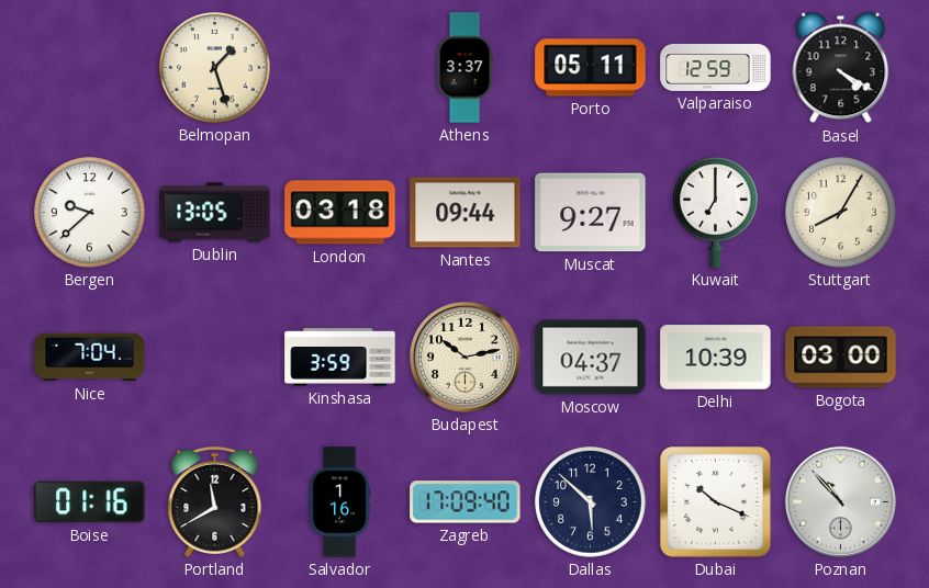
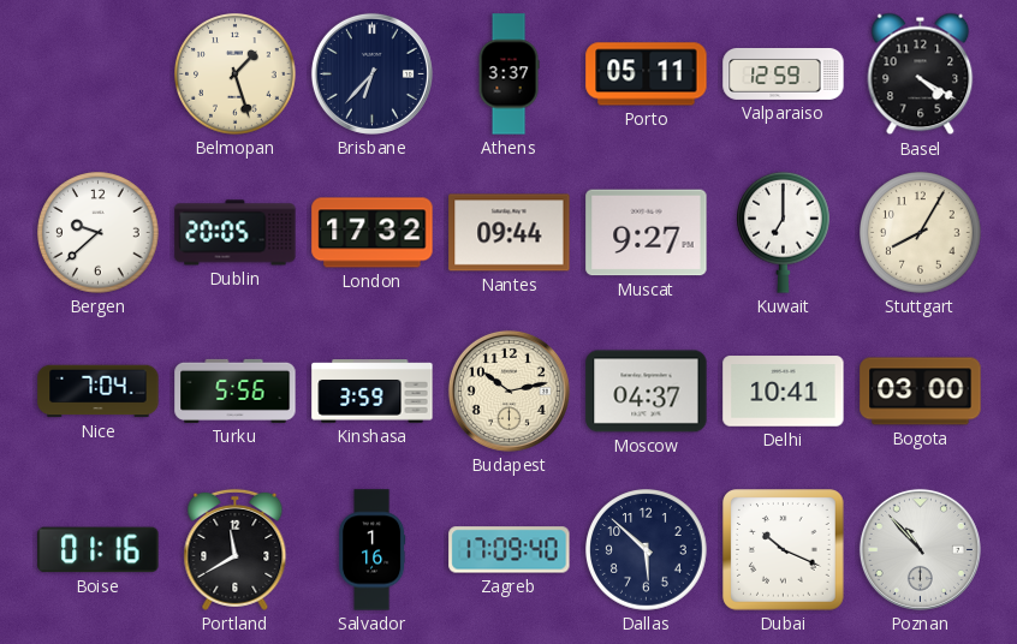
Brisbane: none -> 6:37
Dublin: 13:05 -> 20:05
London: 03:18 -> 17:32
Turku: none -> 5:56
Delhi: 10:39 -> 10:41
